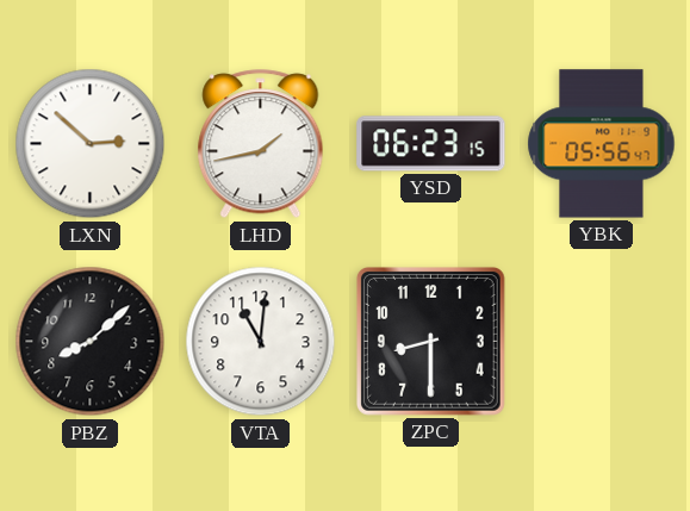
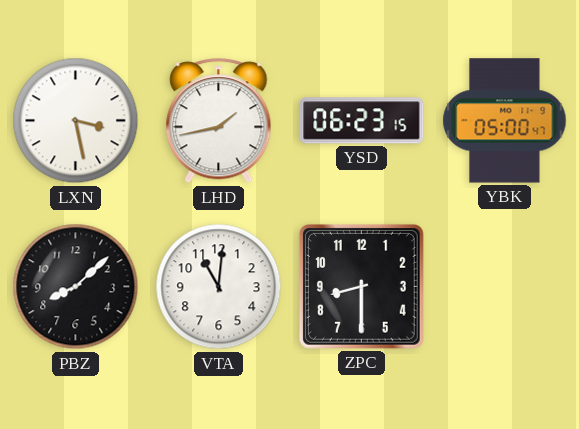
LXN: 2:52 -> 3:28
YBK: 05:56 -> 05:00
